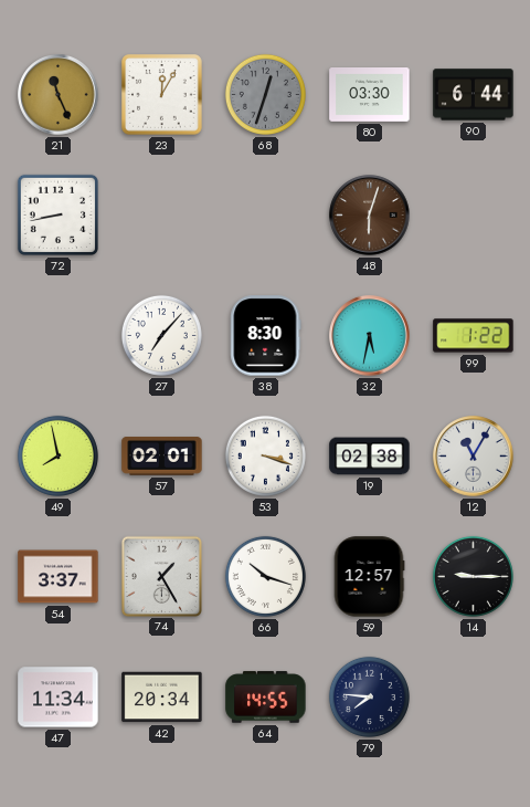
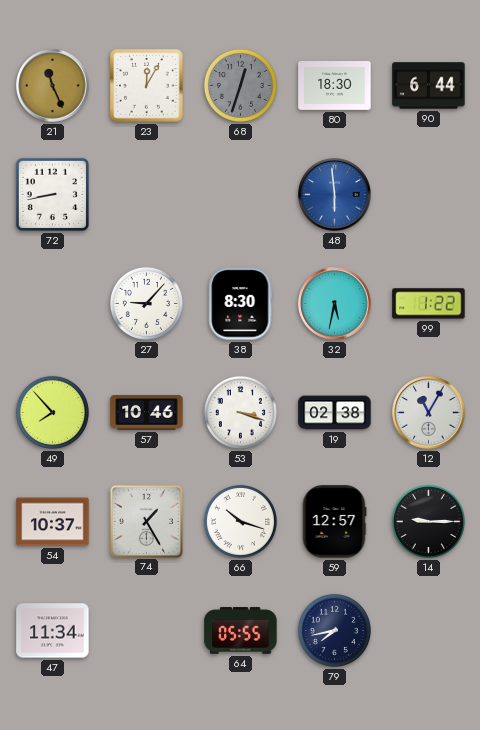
80: 03:30 -> 18:30
48: 6:03 -> 5:59
48 dial: brown -> blue
27: 7:07 -> 9:07
49: 7:58 -> 7:53
57: 02:01 -> 10:46
54: 3:37 -> 10:37
42: 20:34 -> none
64: 14:55 -> 05:55
79: 7:46 -> 7:43
